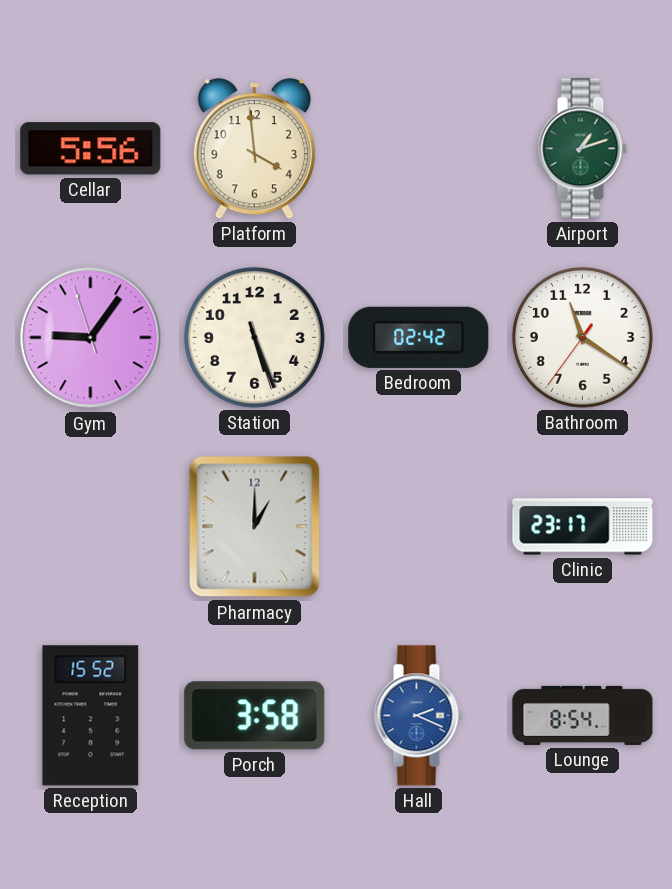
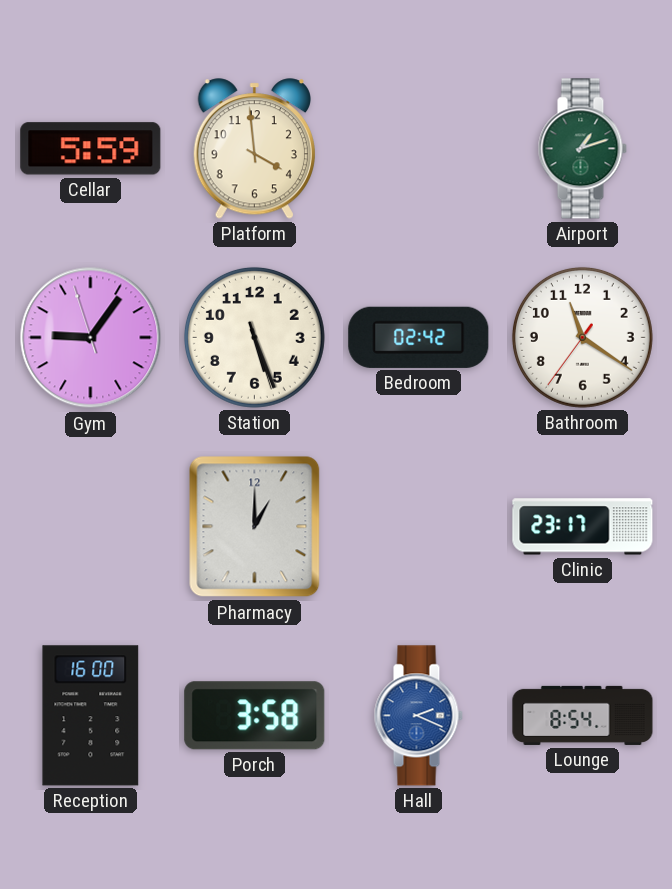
Cellar: 5:56 -> 5:59
Reception: 15:52 -> 16:00
